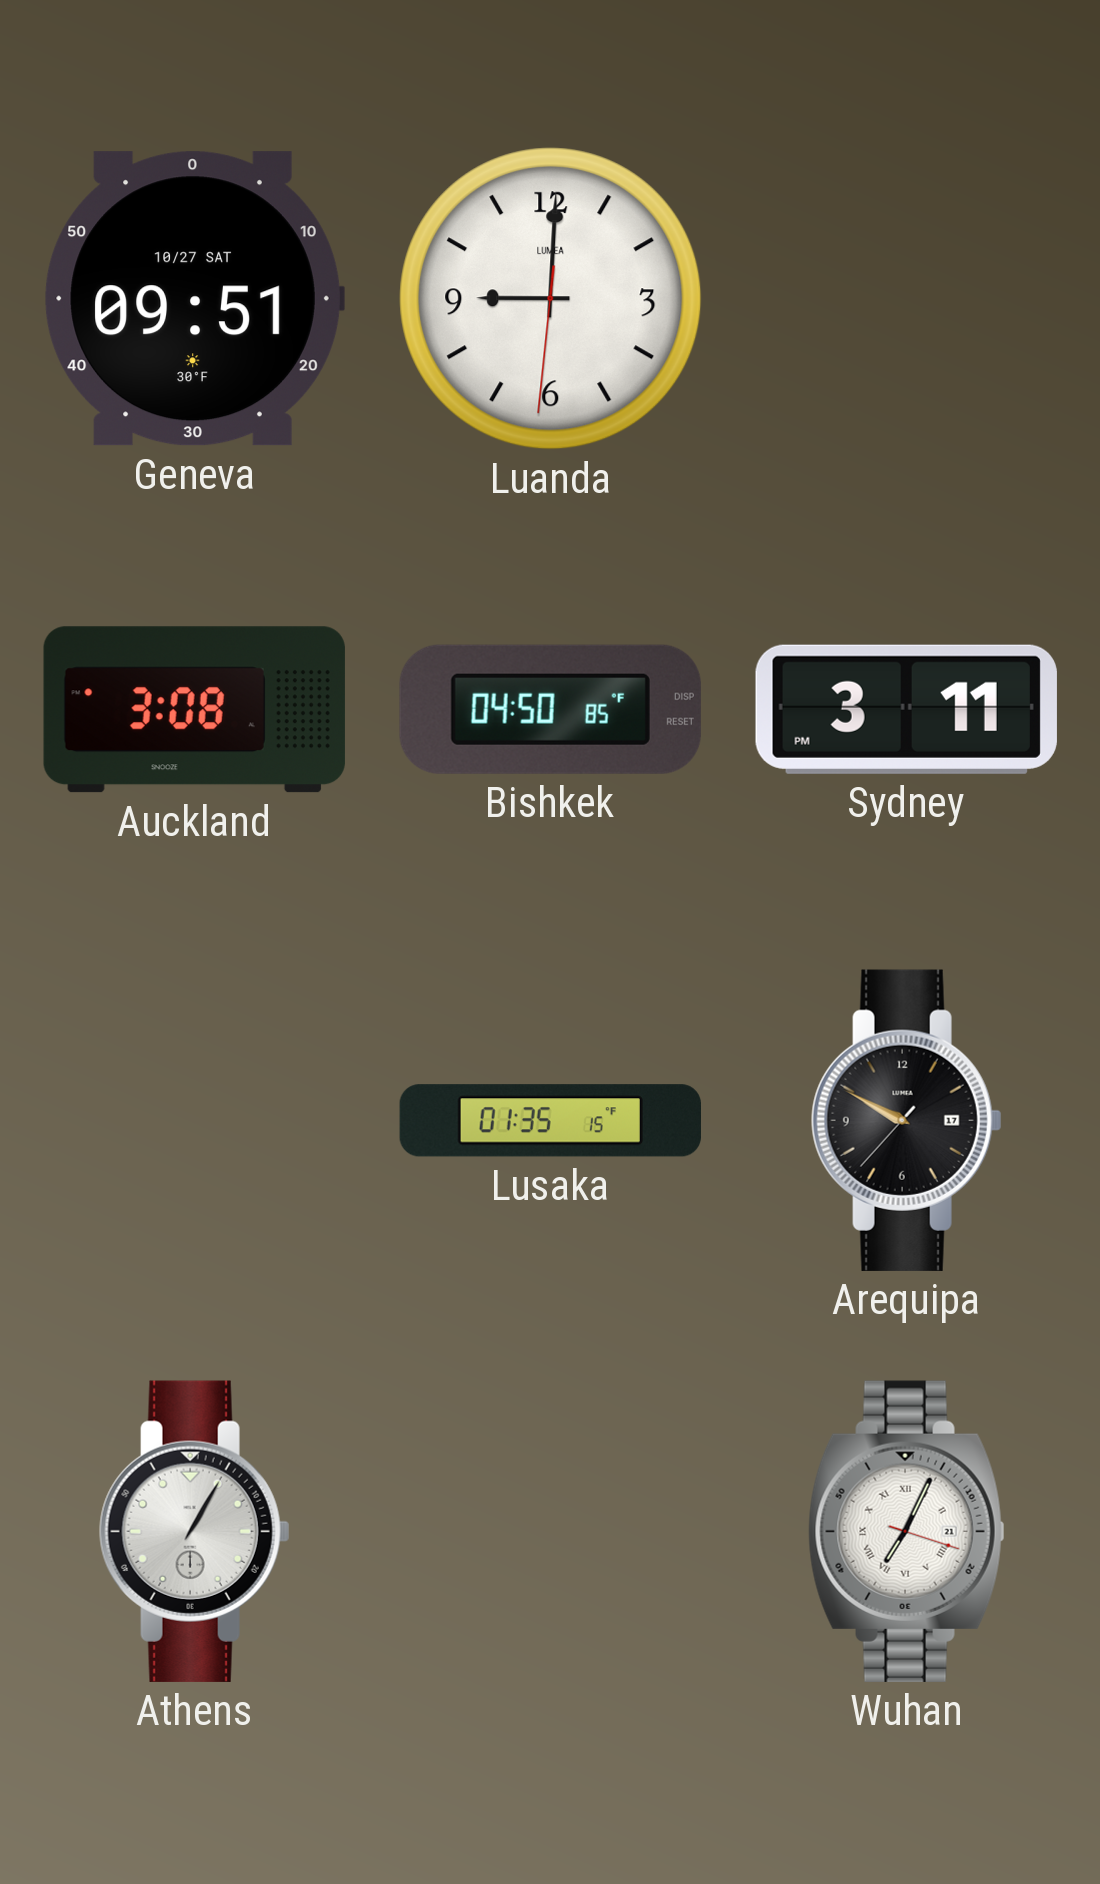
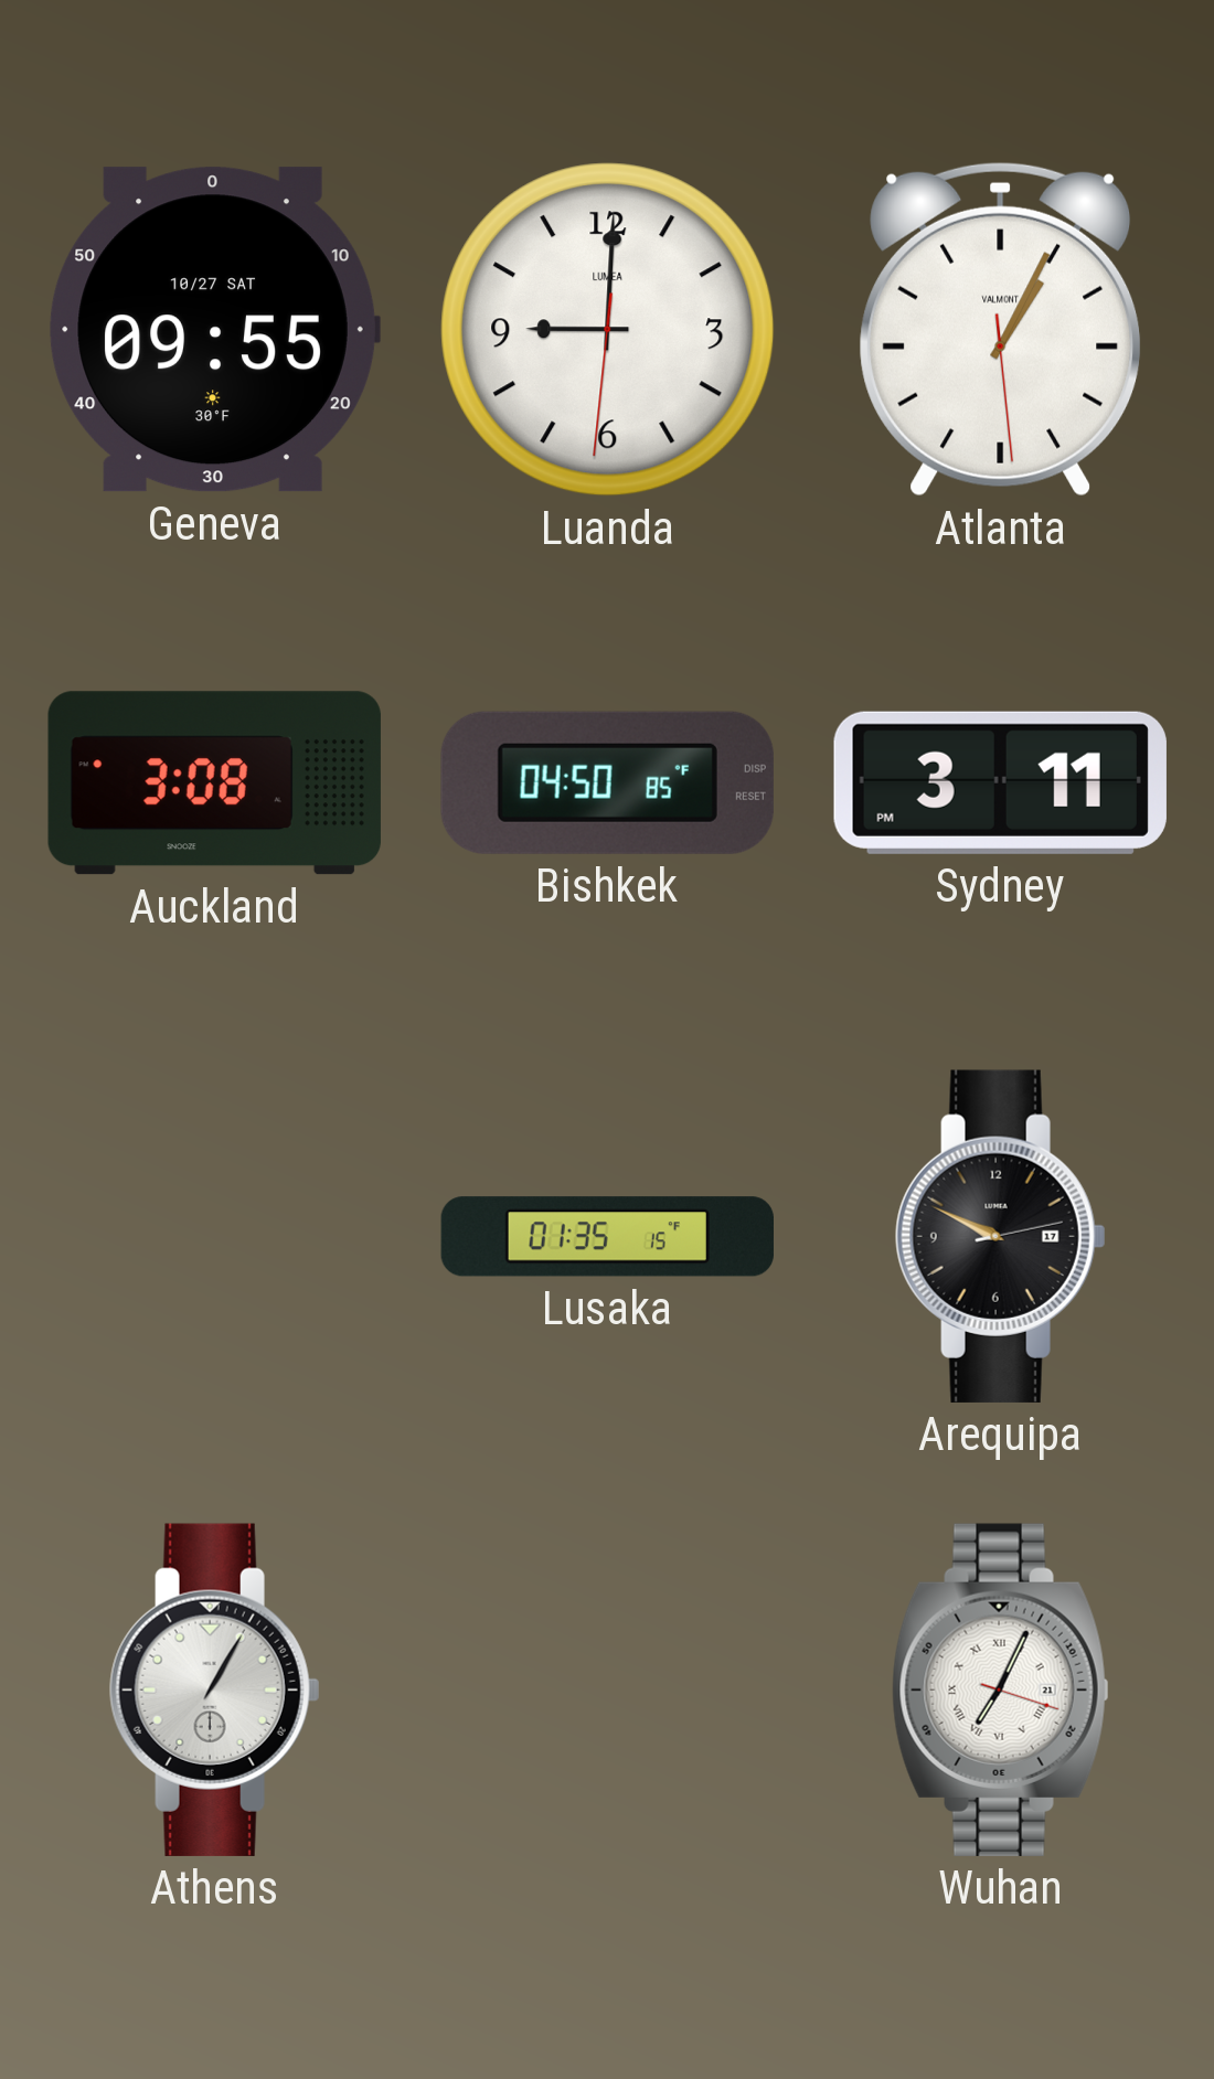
Geneva: 09:51 -> 09:55
Atlanta: none -> 1:04
Arequipa: 9:49:37 -> 9:49:13
